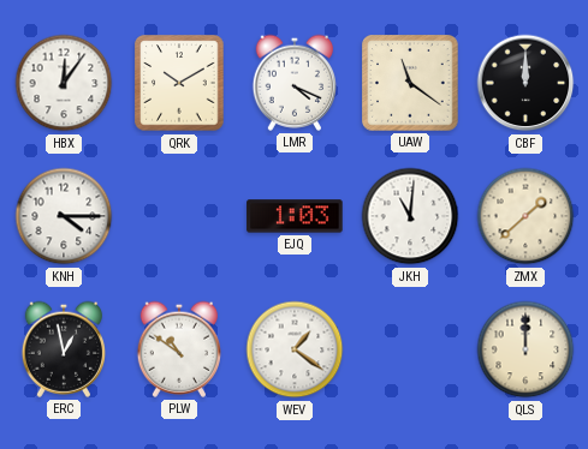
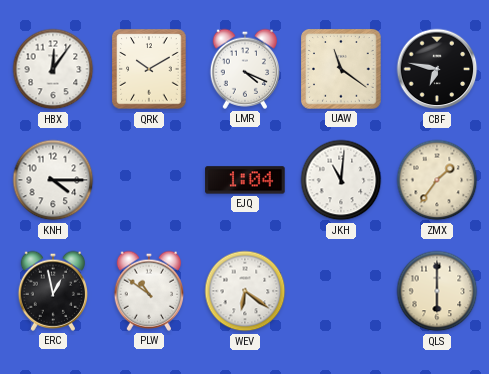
CBF: 12:00 -> 6:47
EJQ: 1:03 -> 1:04
ZMX: 1:38 -> 1:36
WEV: 1:21 -> 6:21
QLS: 12:00 -> 6:00
